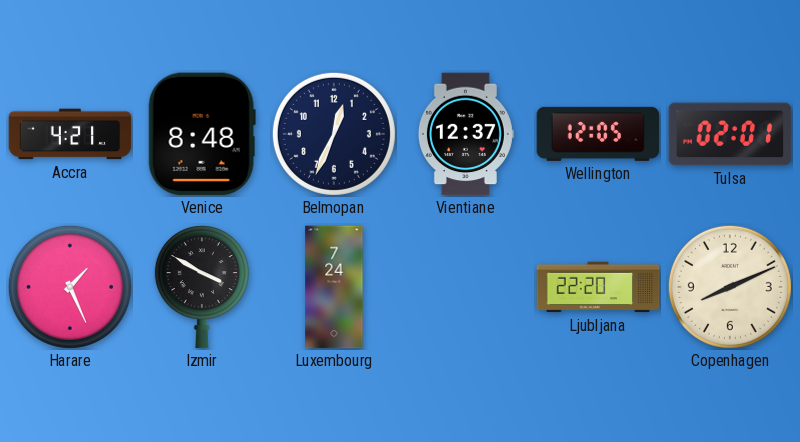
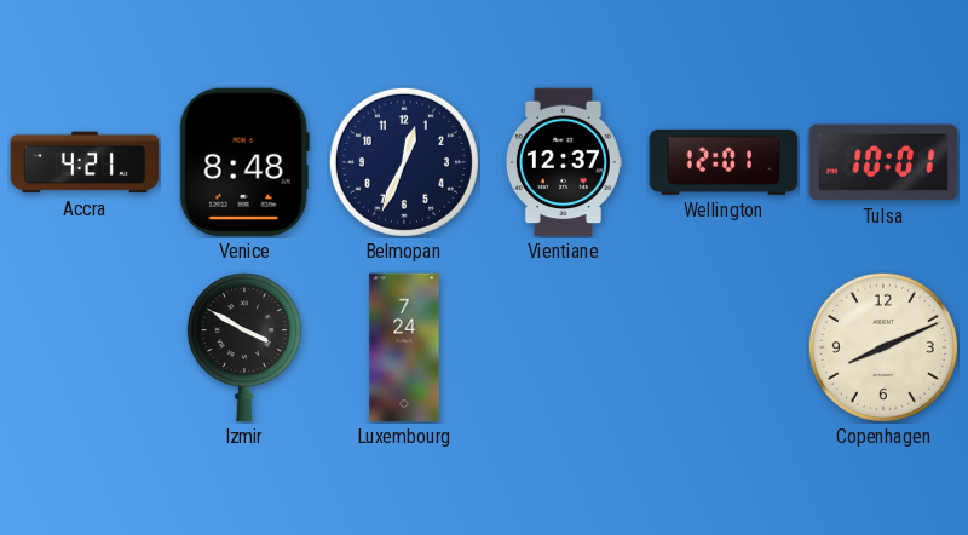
Wellington: 12:05 -> 12:01
Tulsa: 02:01 -> 10:01
Harare: 1:26 -> none
Ljubljana: 22:20 -> none
